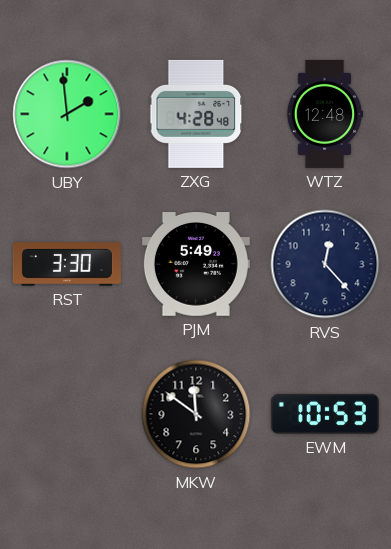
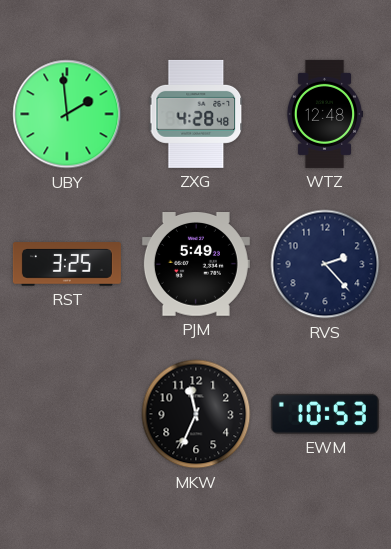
RST: 3:30 -> 3:25
RVS: 12:23 -> 2:23
MKW: 11:51 -> 11:34
